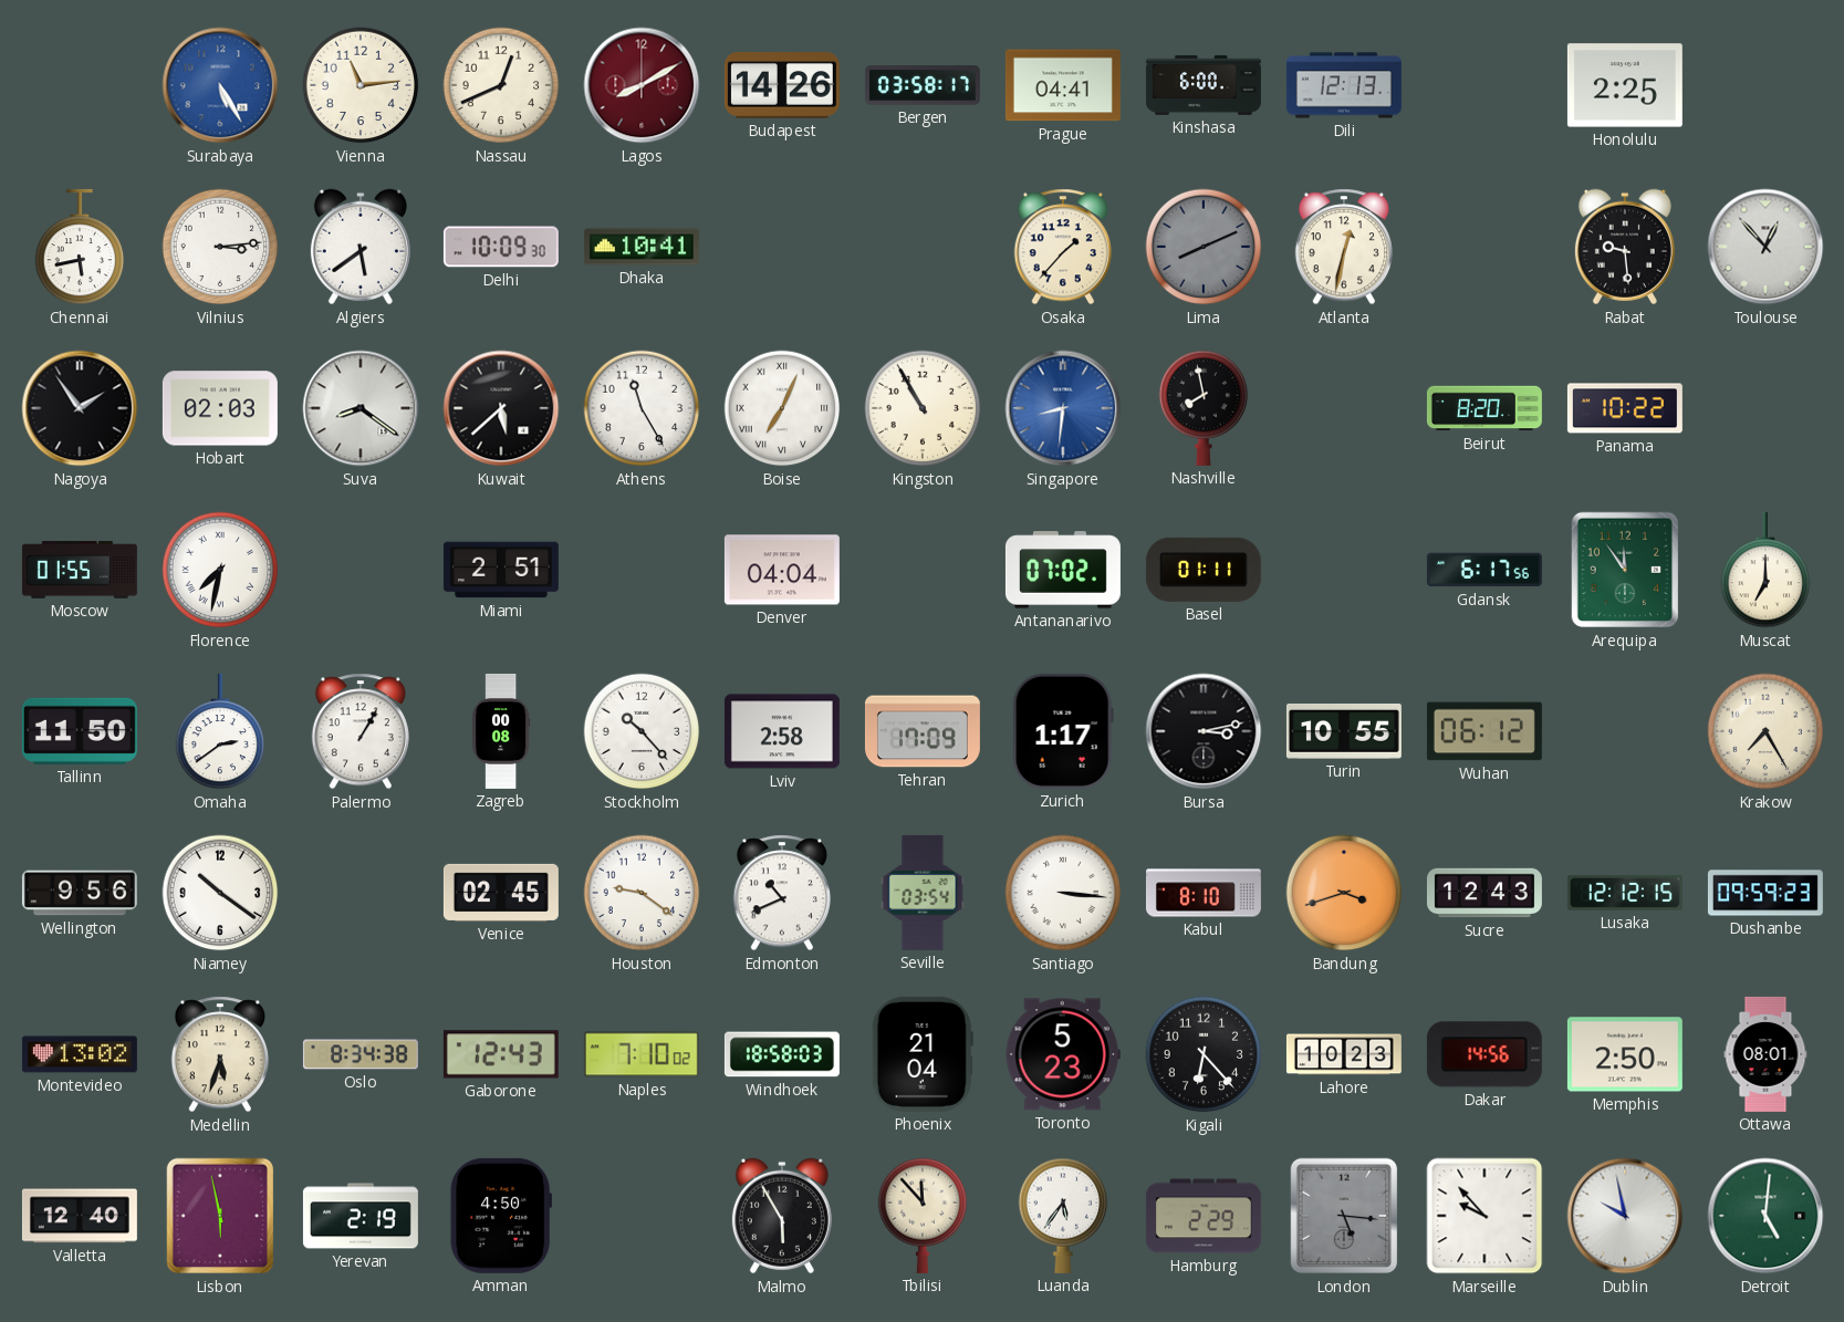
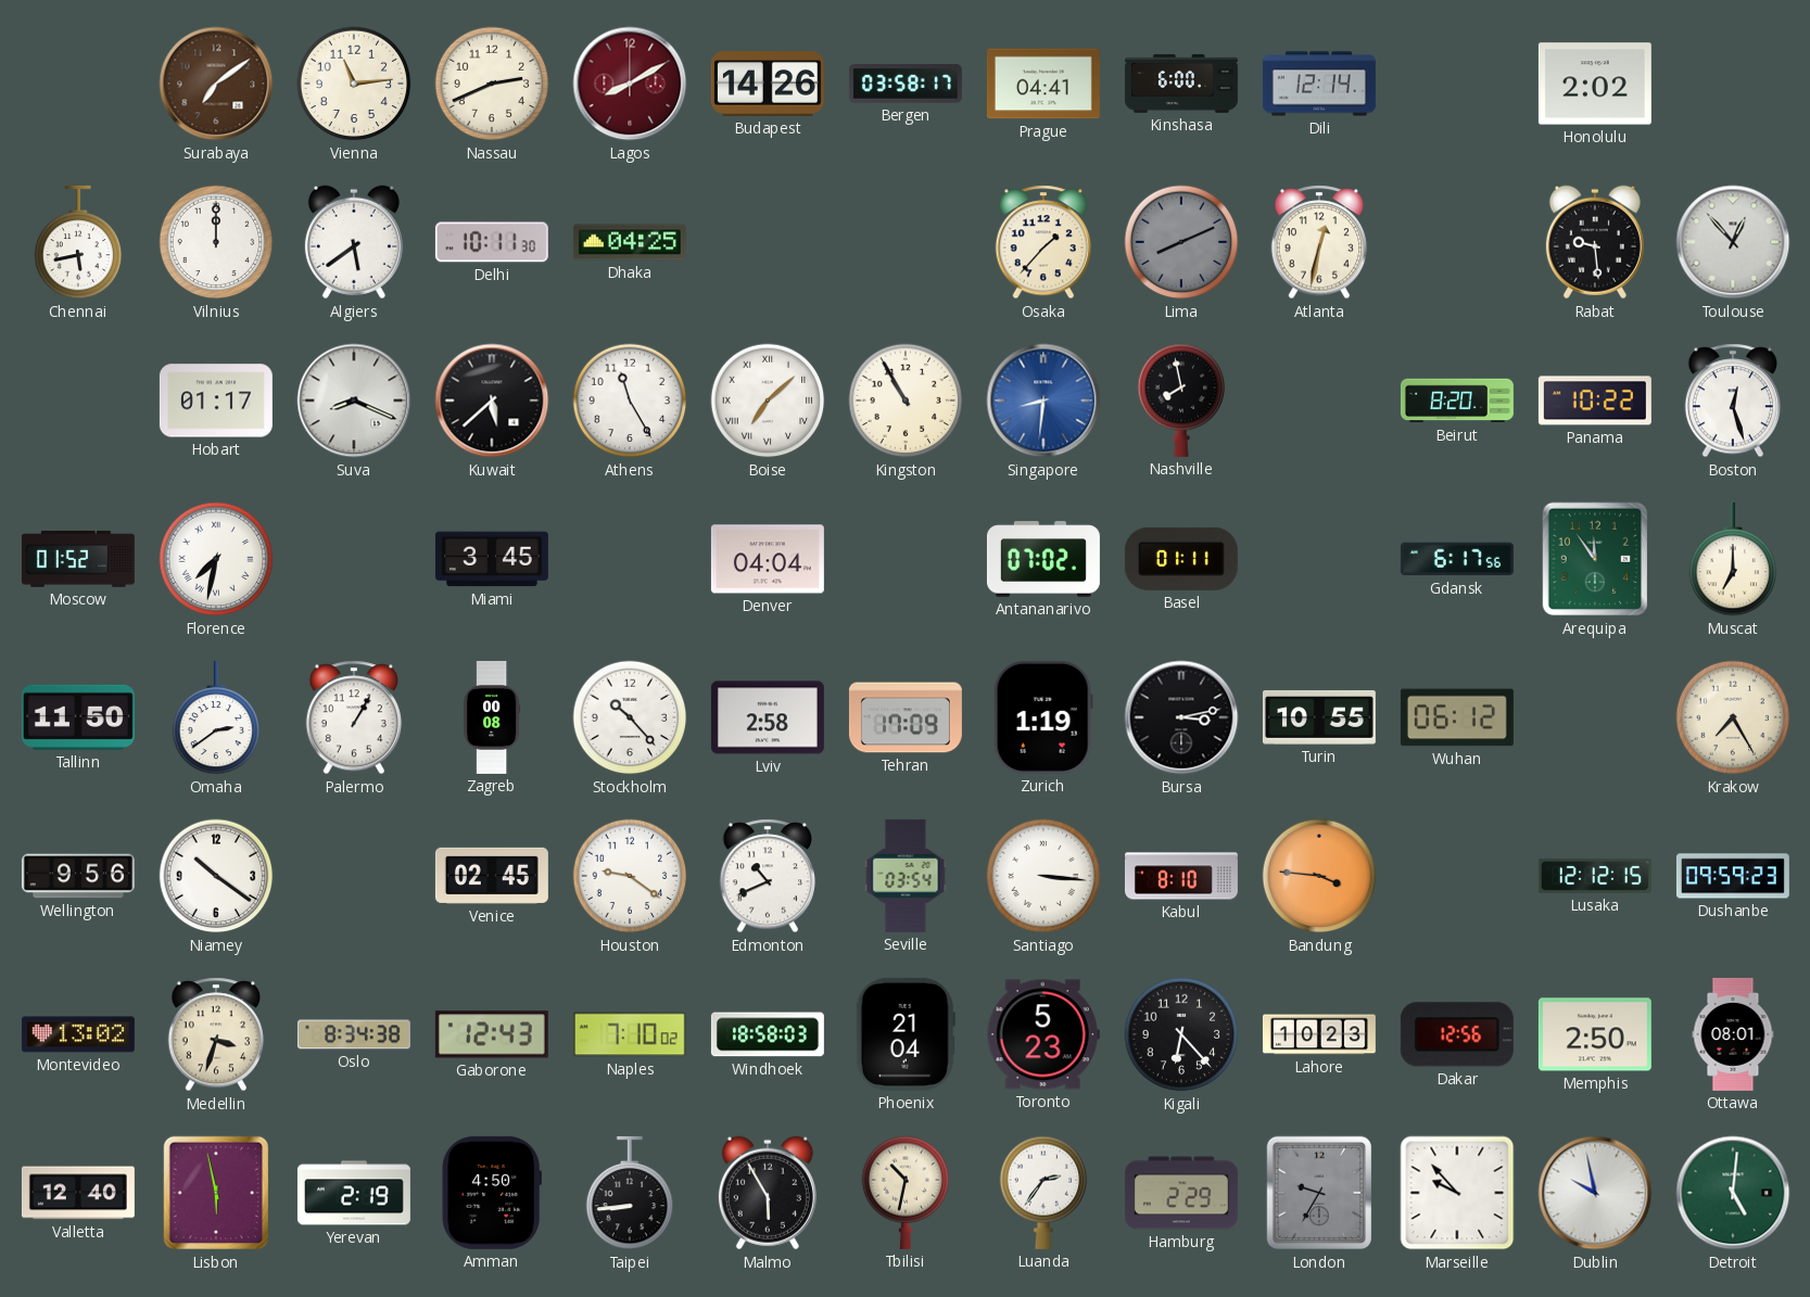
Surabaya: 5:25 -> 7:09
Surabaya dial: blue -> brown
Nassau: 12:41 -> 2:41
Dili: 12:13 -> 12:14
Honolulu: 2:25 -> 2:02
Vilnius: 3:14 -> 12:00
Delhi: 10:09 -> 10:11
Dhaka: 10:41 -> 04:25
Nagoya: 1:54 -> none
Hobart: 02:03 -> 01:17
Suva: 8:21 -> 8:19
Boise: 7:04 -> 7:08
Boston: none -> 12:27
Moscow: 01:55 -> 01:52
Miami: 2:51 -> 3:45
Zurich: 1:17 -> 1:19
Bandung: 3:42 -> 3:46
Sucre: 12:43 -> none
Medellin: 5:33 -> 3:33
Dakar: 14:56 -> 12:56
Taipei: none -> 8:44
Tbilisi: 11:53 -> 10:32
Luanda: 5:36 -> 2:36
London: 5:16 -> 9:35
